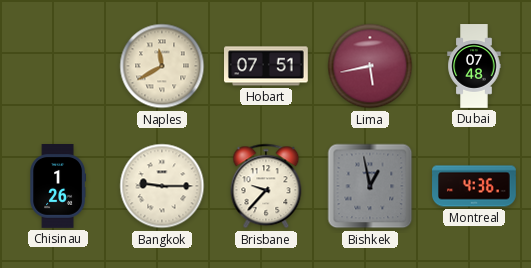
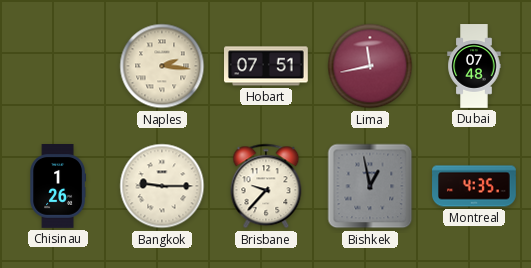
Naples: 11:40 -> 2:16
Lima: 5:43 -> 11:43
Montreal: 4:36 -> 4:35
